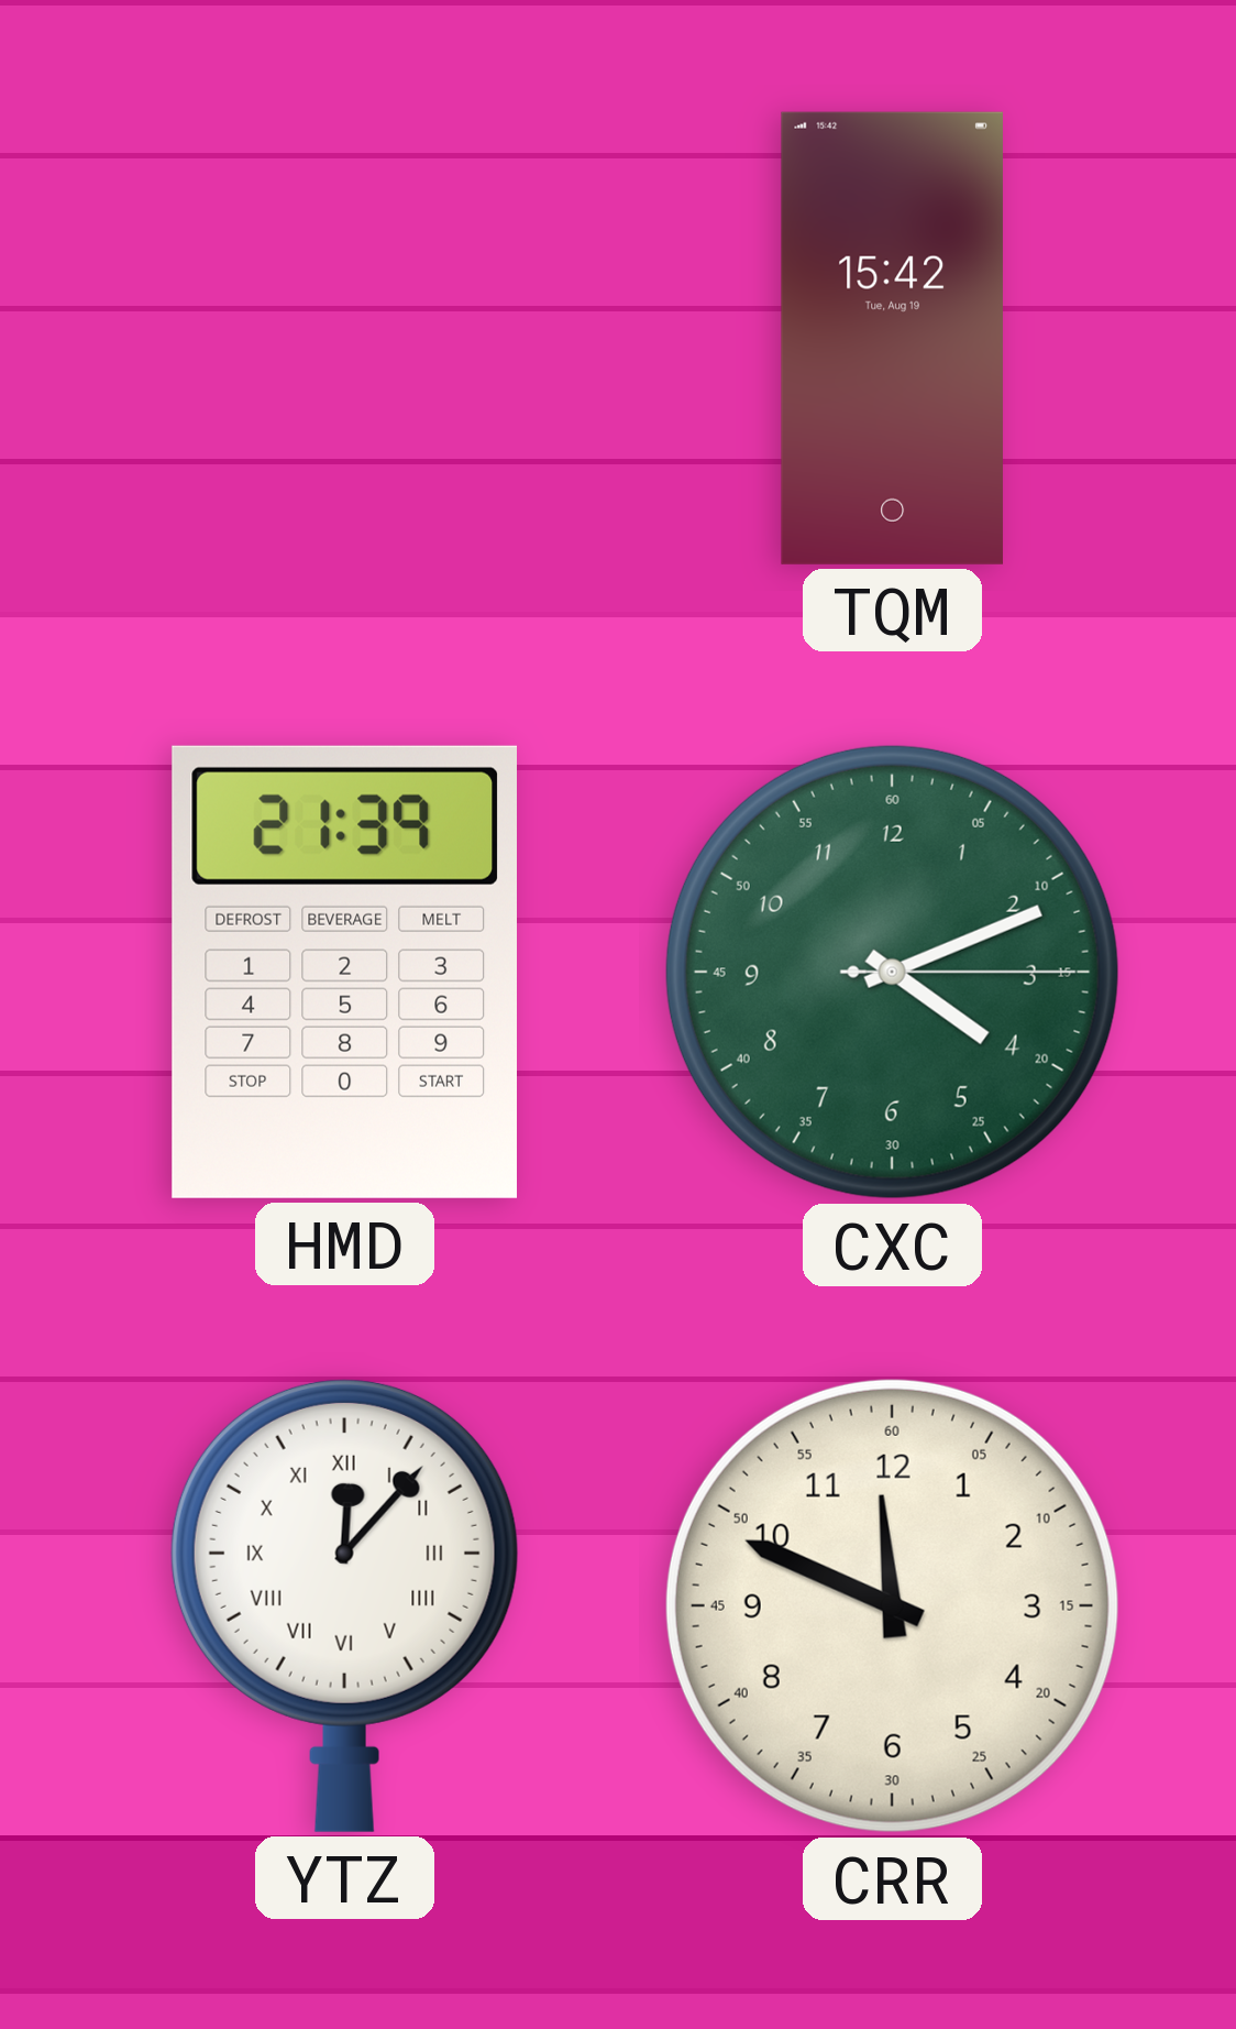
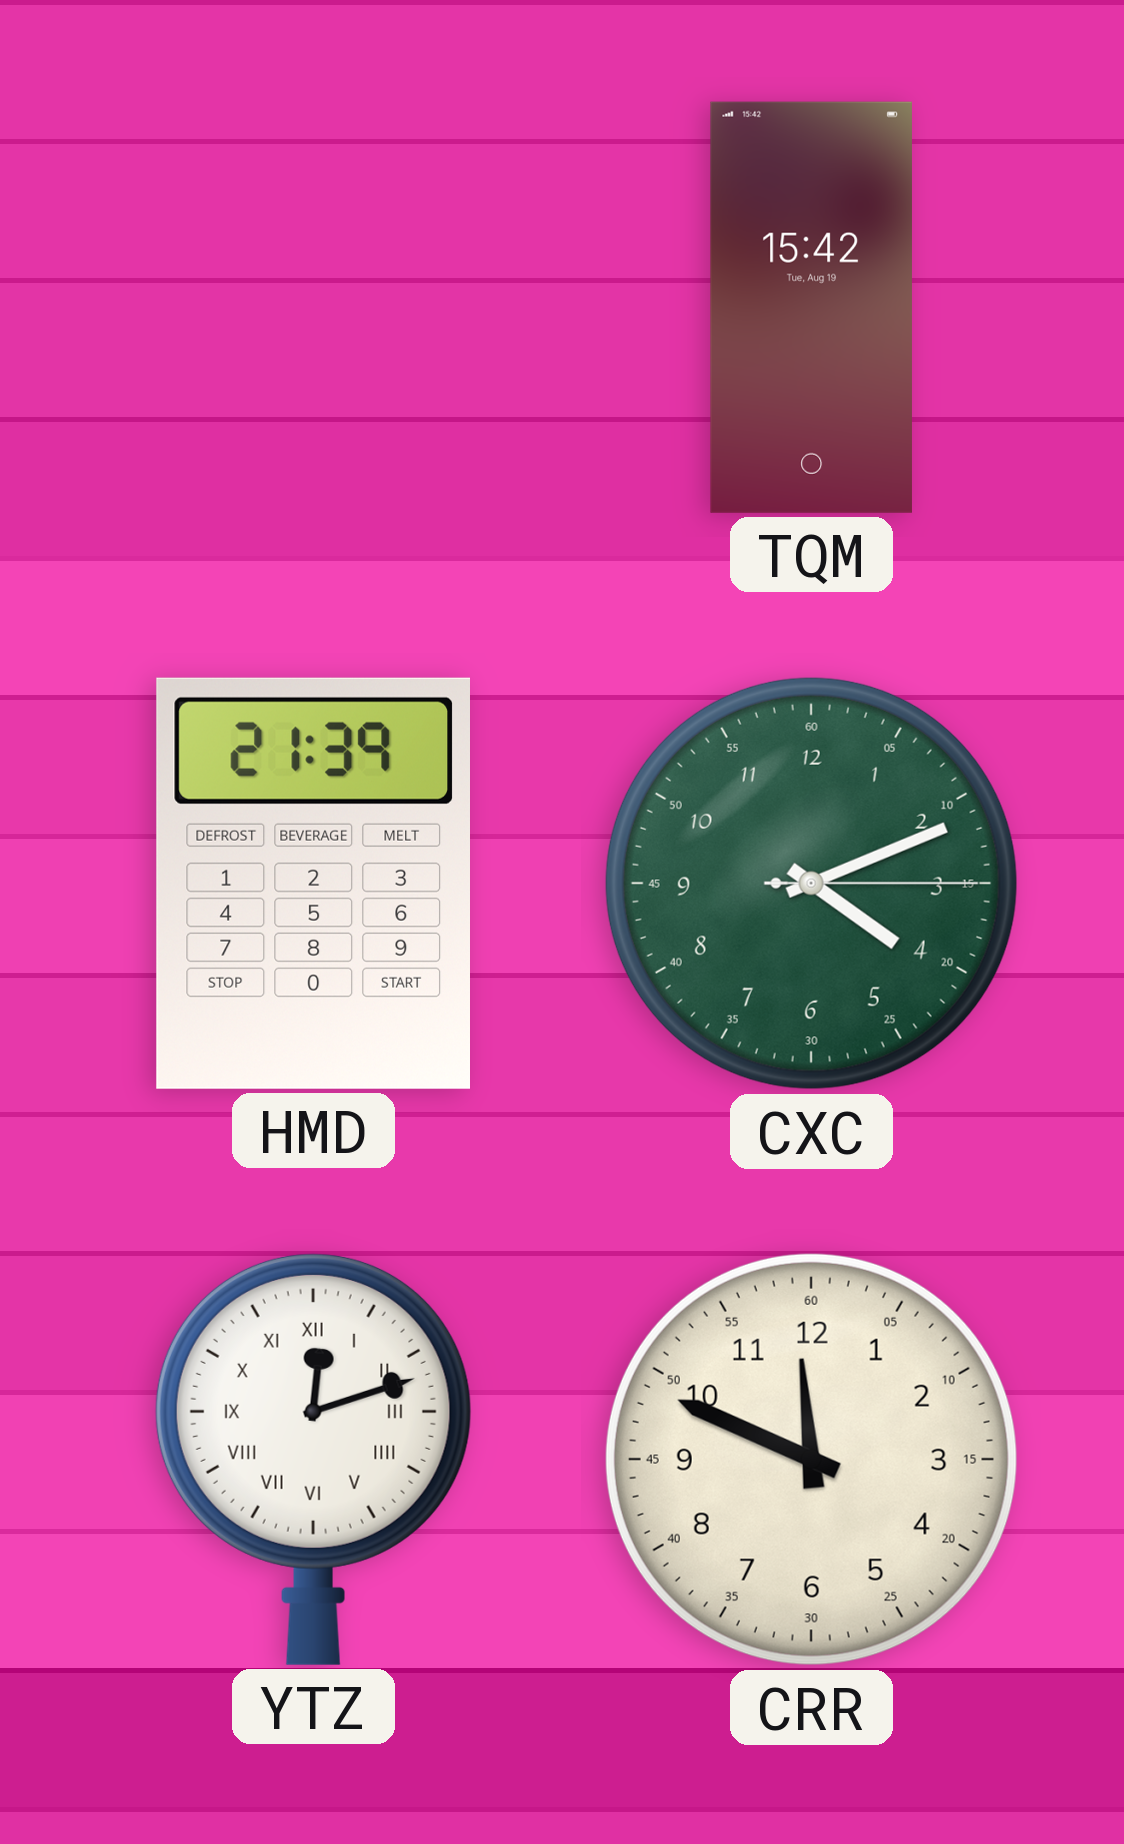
YTZ: 12:07 -> 12:12
